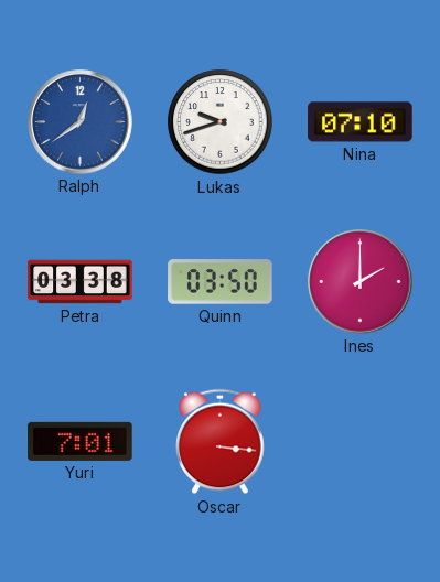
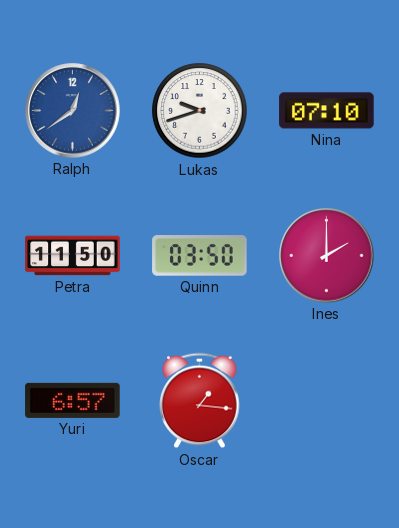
Petra: 03:38 -> 11:50
Yuri: 7:01 -> 6:57
Oscar: 3:16 -> 1:16
